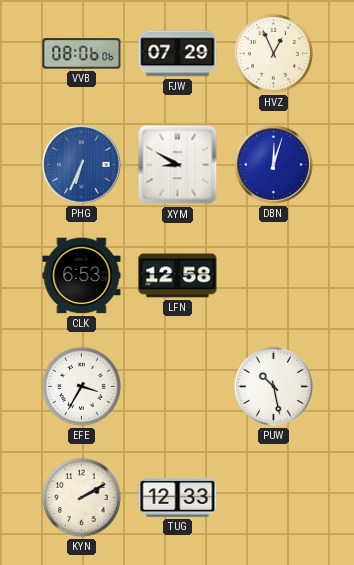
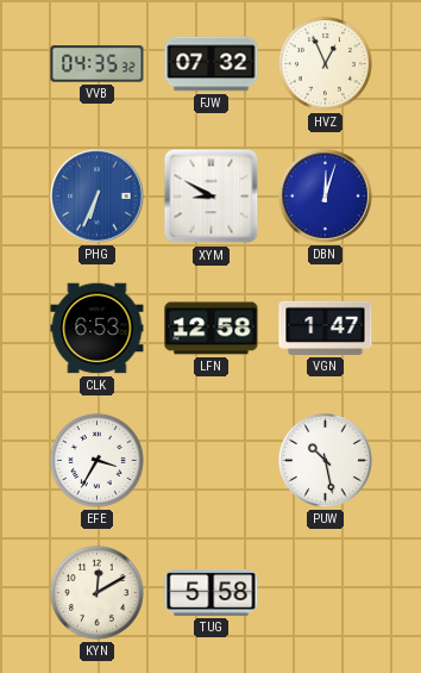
VVB: 08:06 -> 04:35
FJW: 07:29 -> 07:32
VGN: none -> 1:47
KYN: 2:10 -> 12:10
TUG: 12:33 -> 5:58
